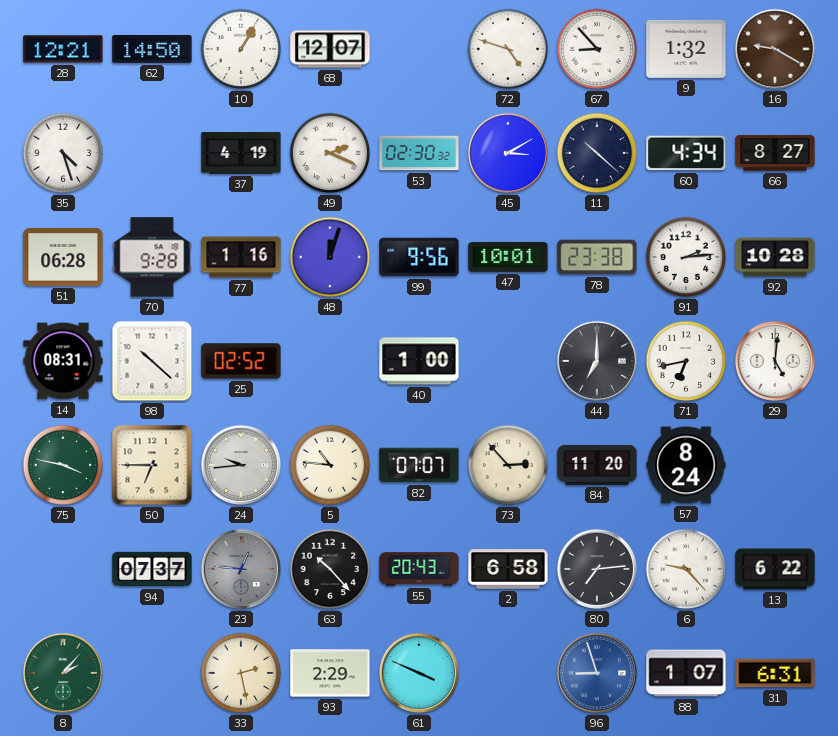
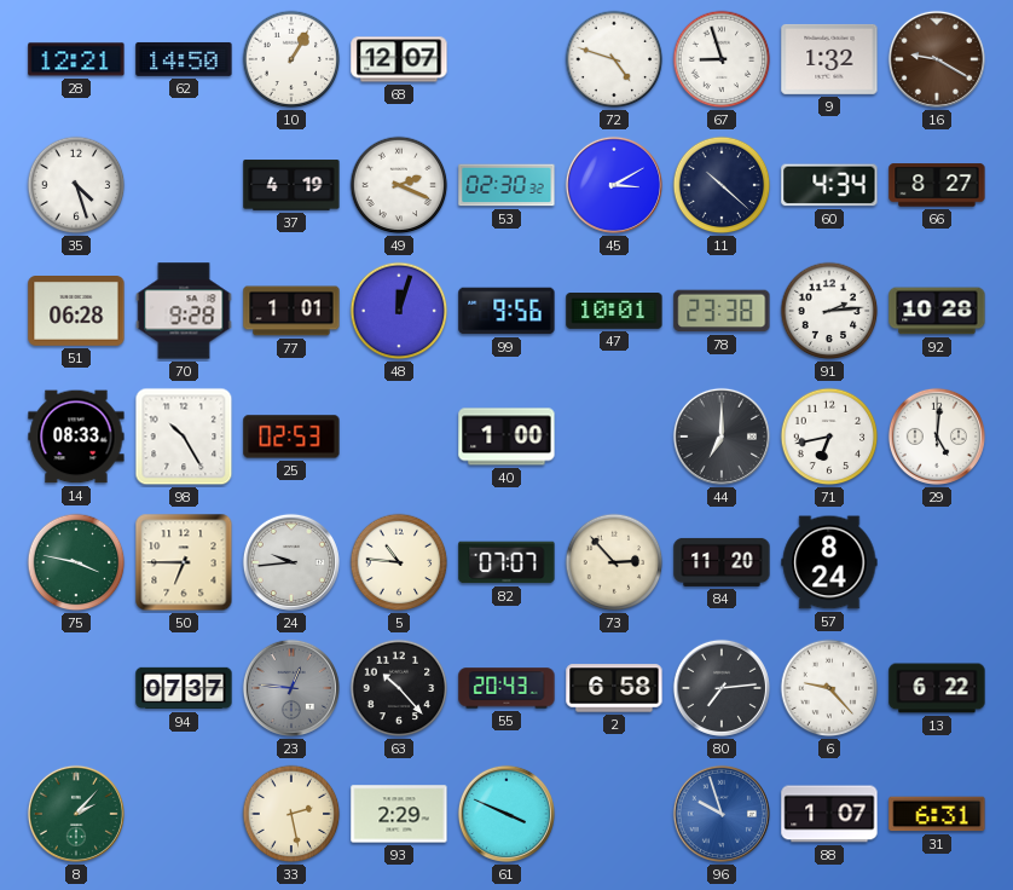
67: 8:53 -> 8:57
77: 1:16 -> 1:01
14: 08:31 -> 08:33
98: 10:22 -> 10:25
25: 02:52 -> 02:53
96: 8:57 -> 9:57
